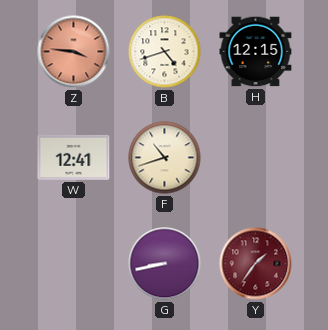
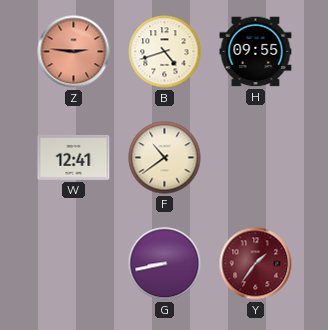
Z: 3:46 -> 2:46
H: 12:15 -> 09:55
F: 10:42 -> 10:39
